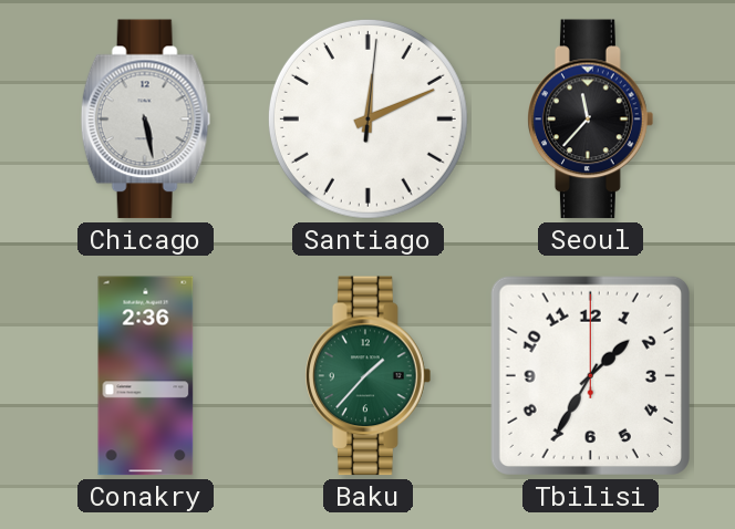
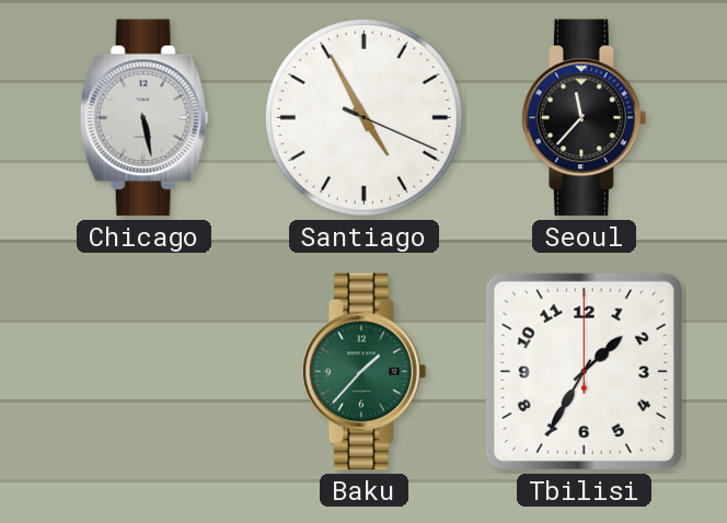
Santiago: 12:11 -> 4:55
Conakry: 2:36 -> none
